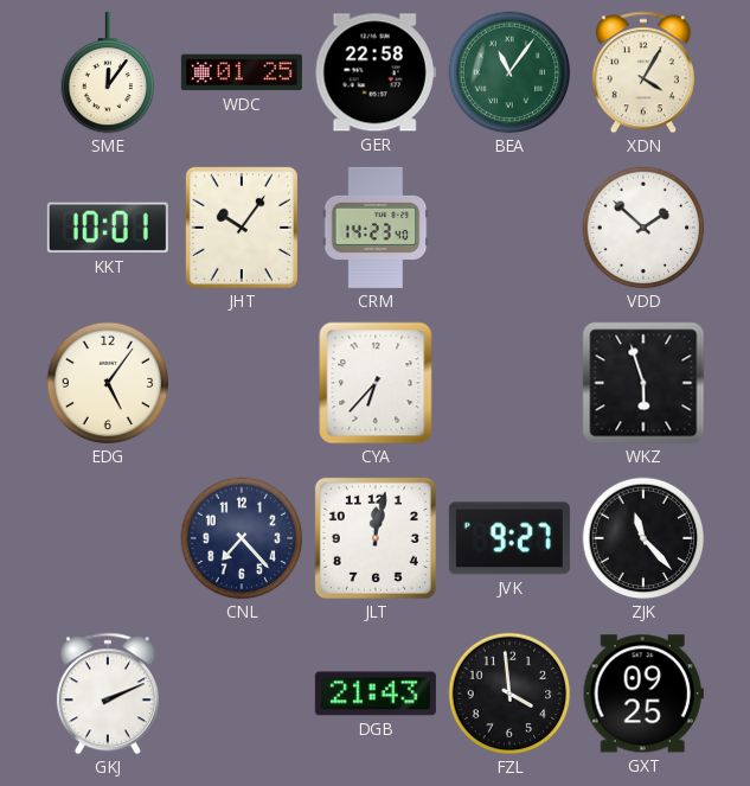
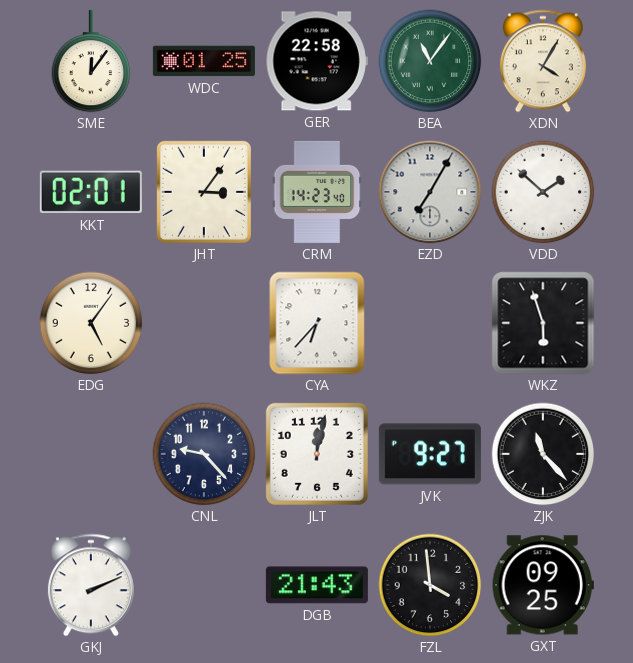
KKT: 10:01 -> 02:01
JHT: 10:06 -> 3:06
EZD: none -> 7:05
CNL: 7:23 -> 9:23
